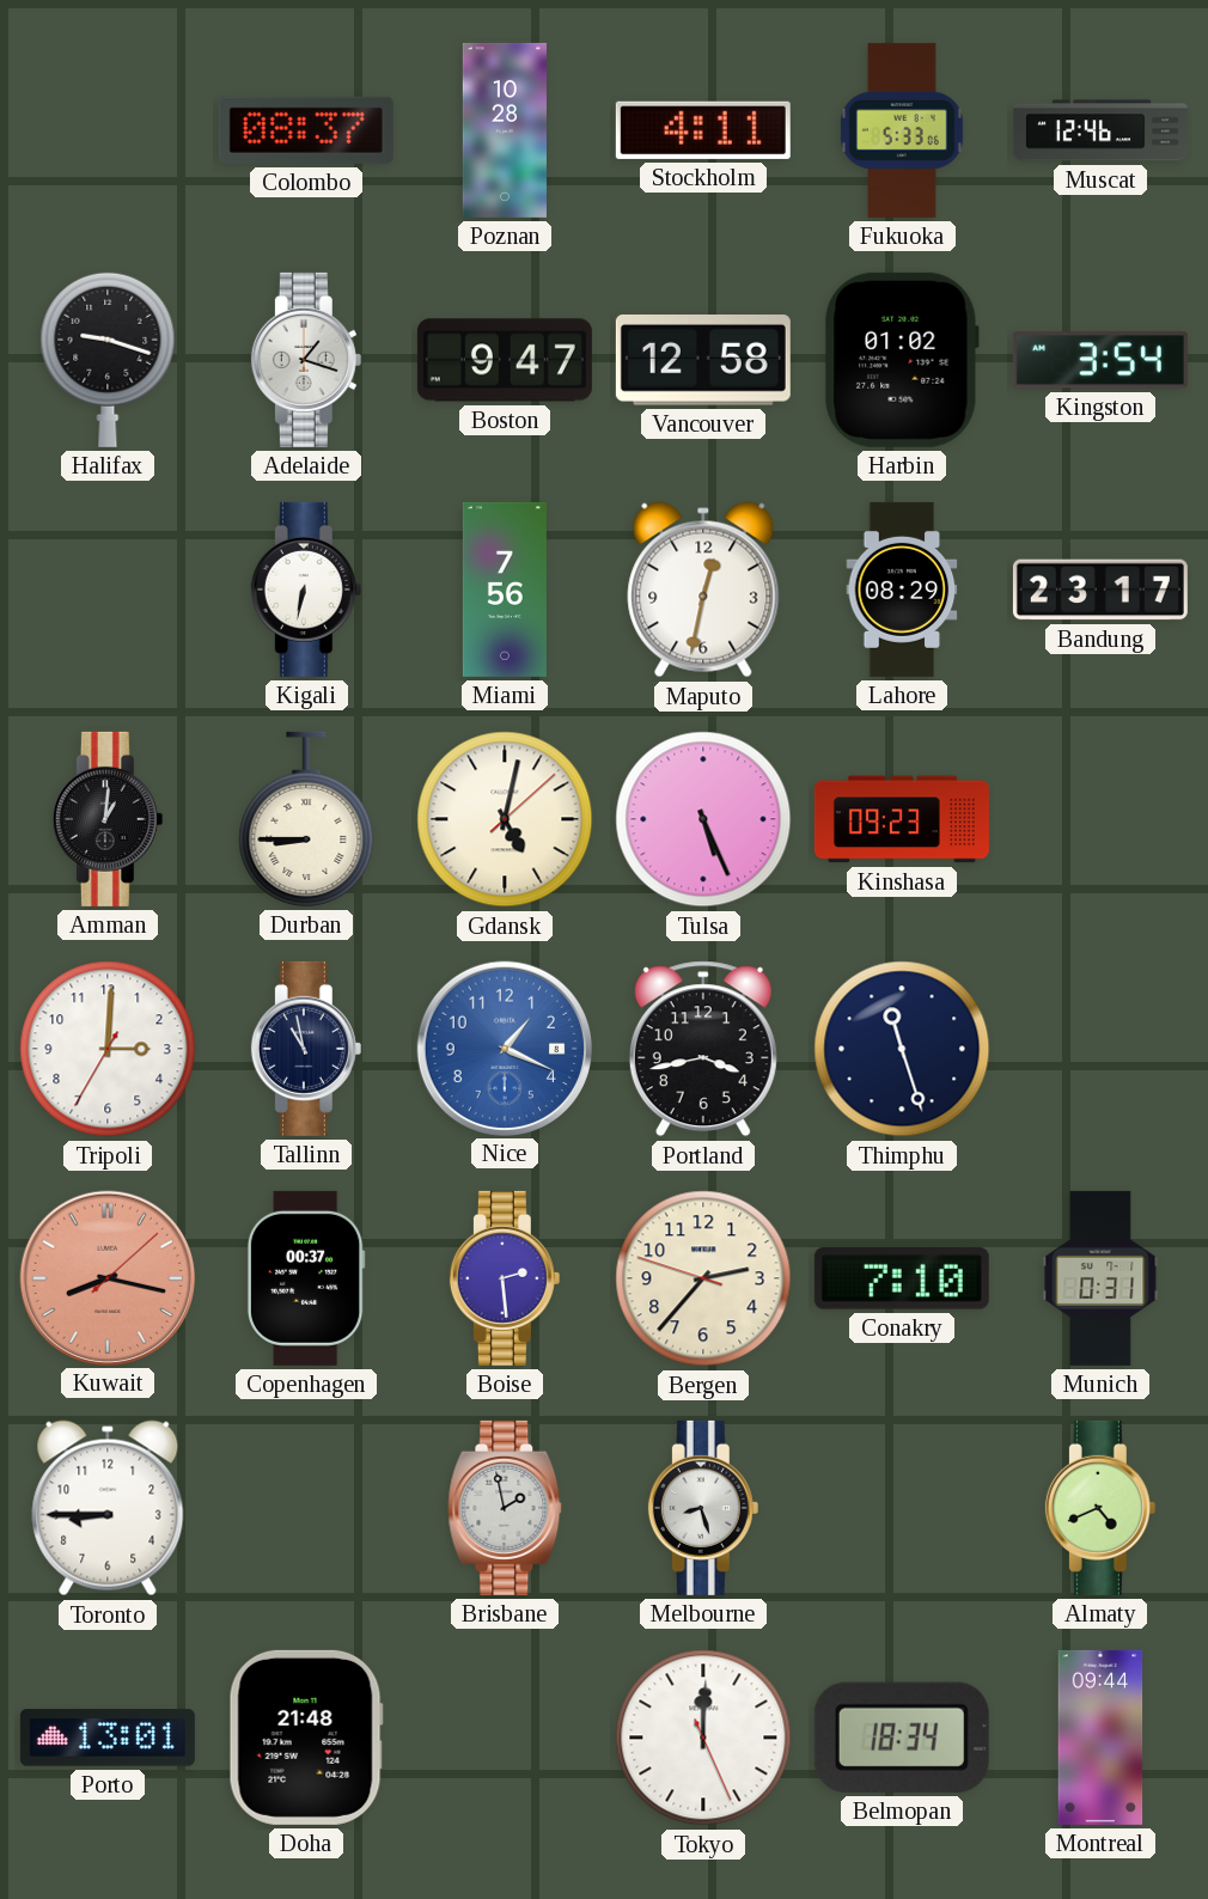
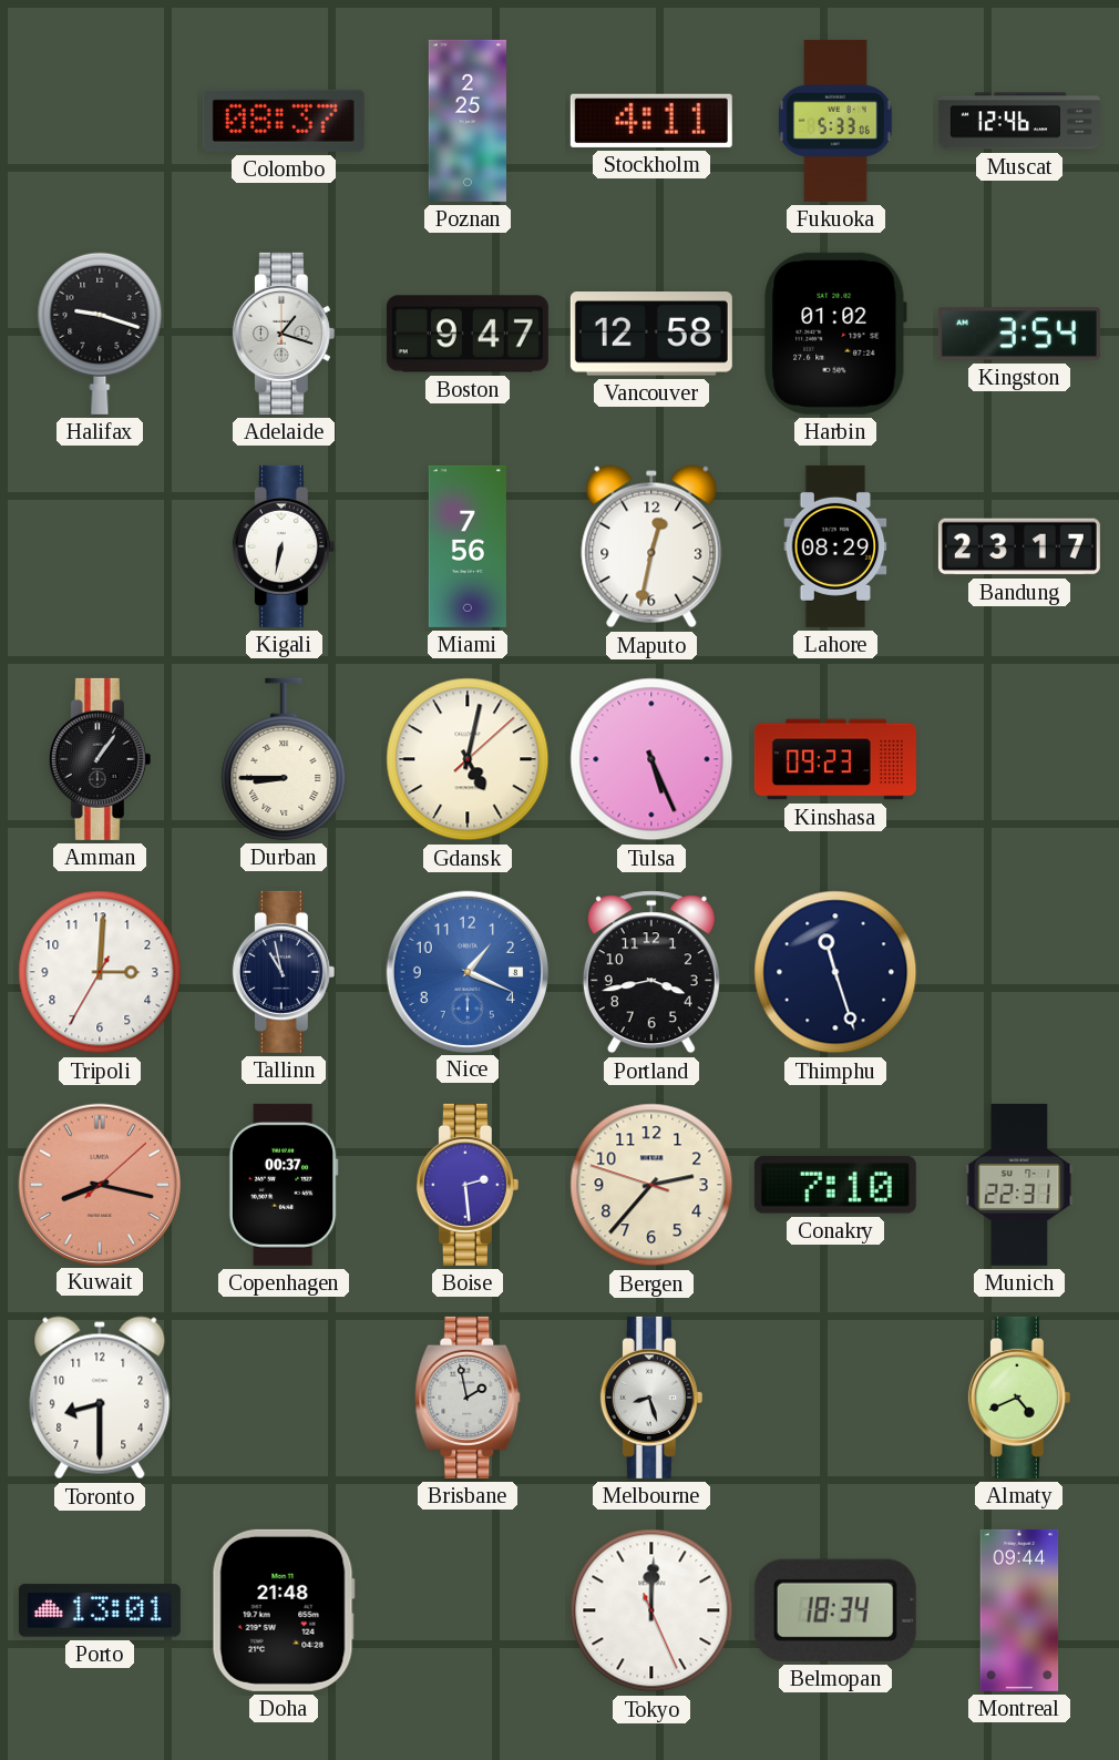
Poznan: 10:28 -> 2:25
Amman: 1:01 -> 1:06
Munich: 0:31 -> 22:31
Toronto: 8:45 -> 8:30
